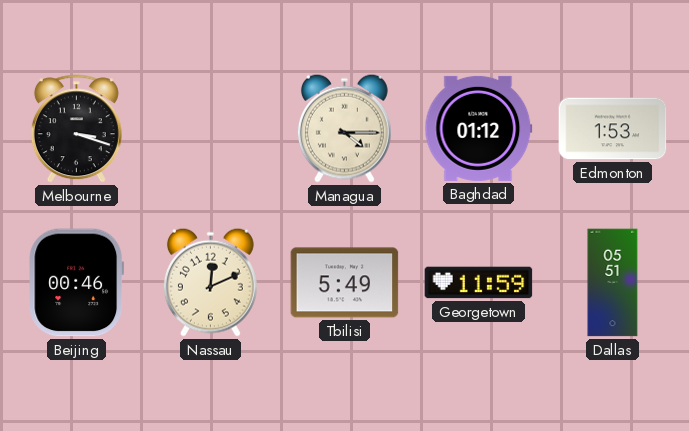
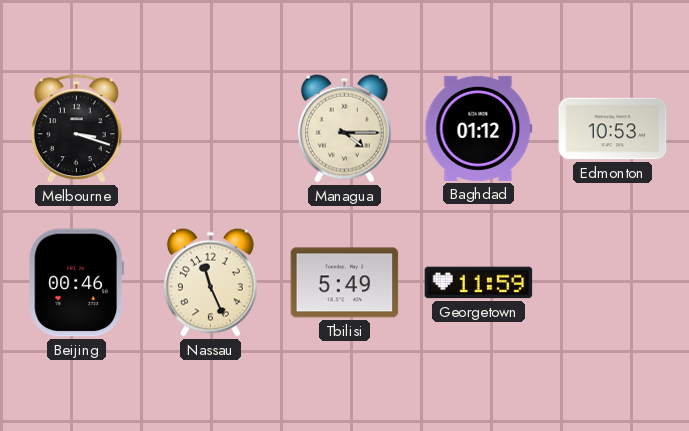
Edmonton: 1:53 -> 10:53
Nassau: 12:11 -> 11:26
Dallas: 05:51 -> none
